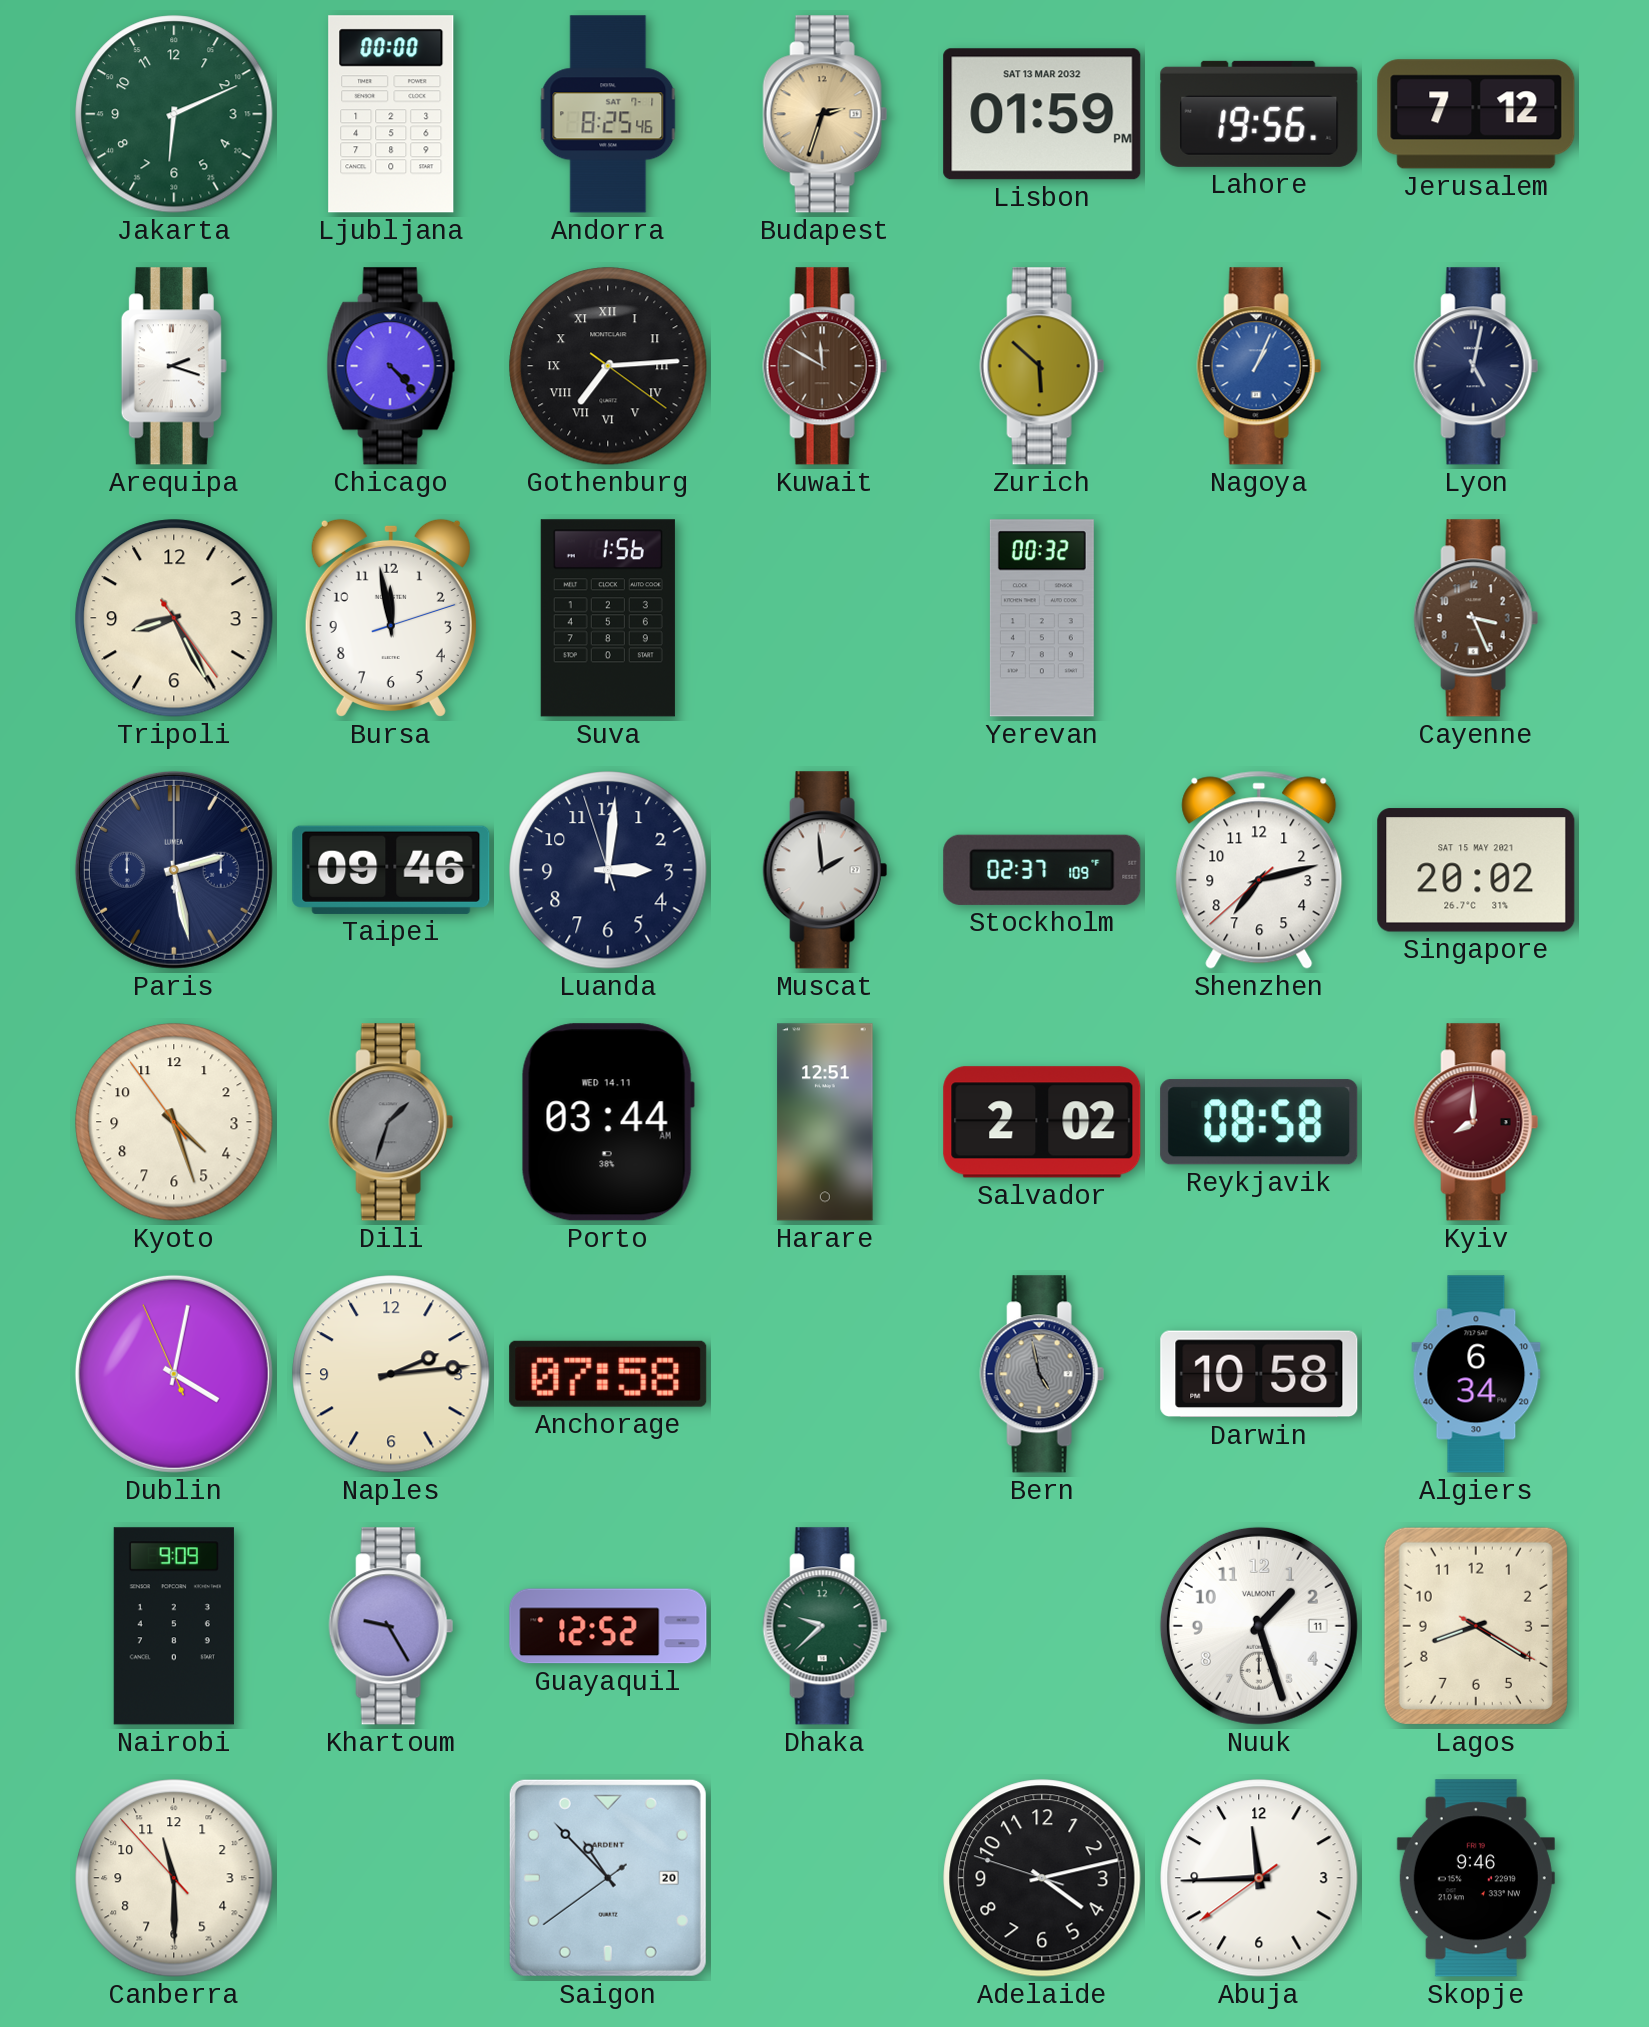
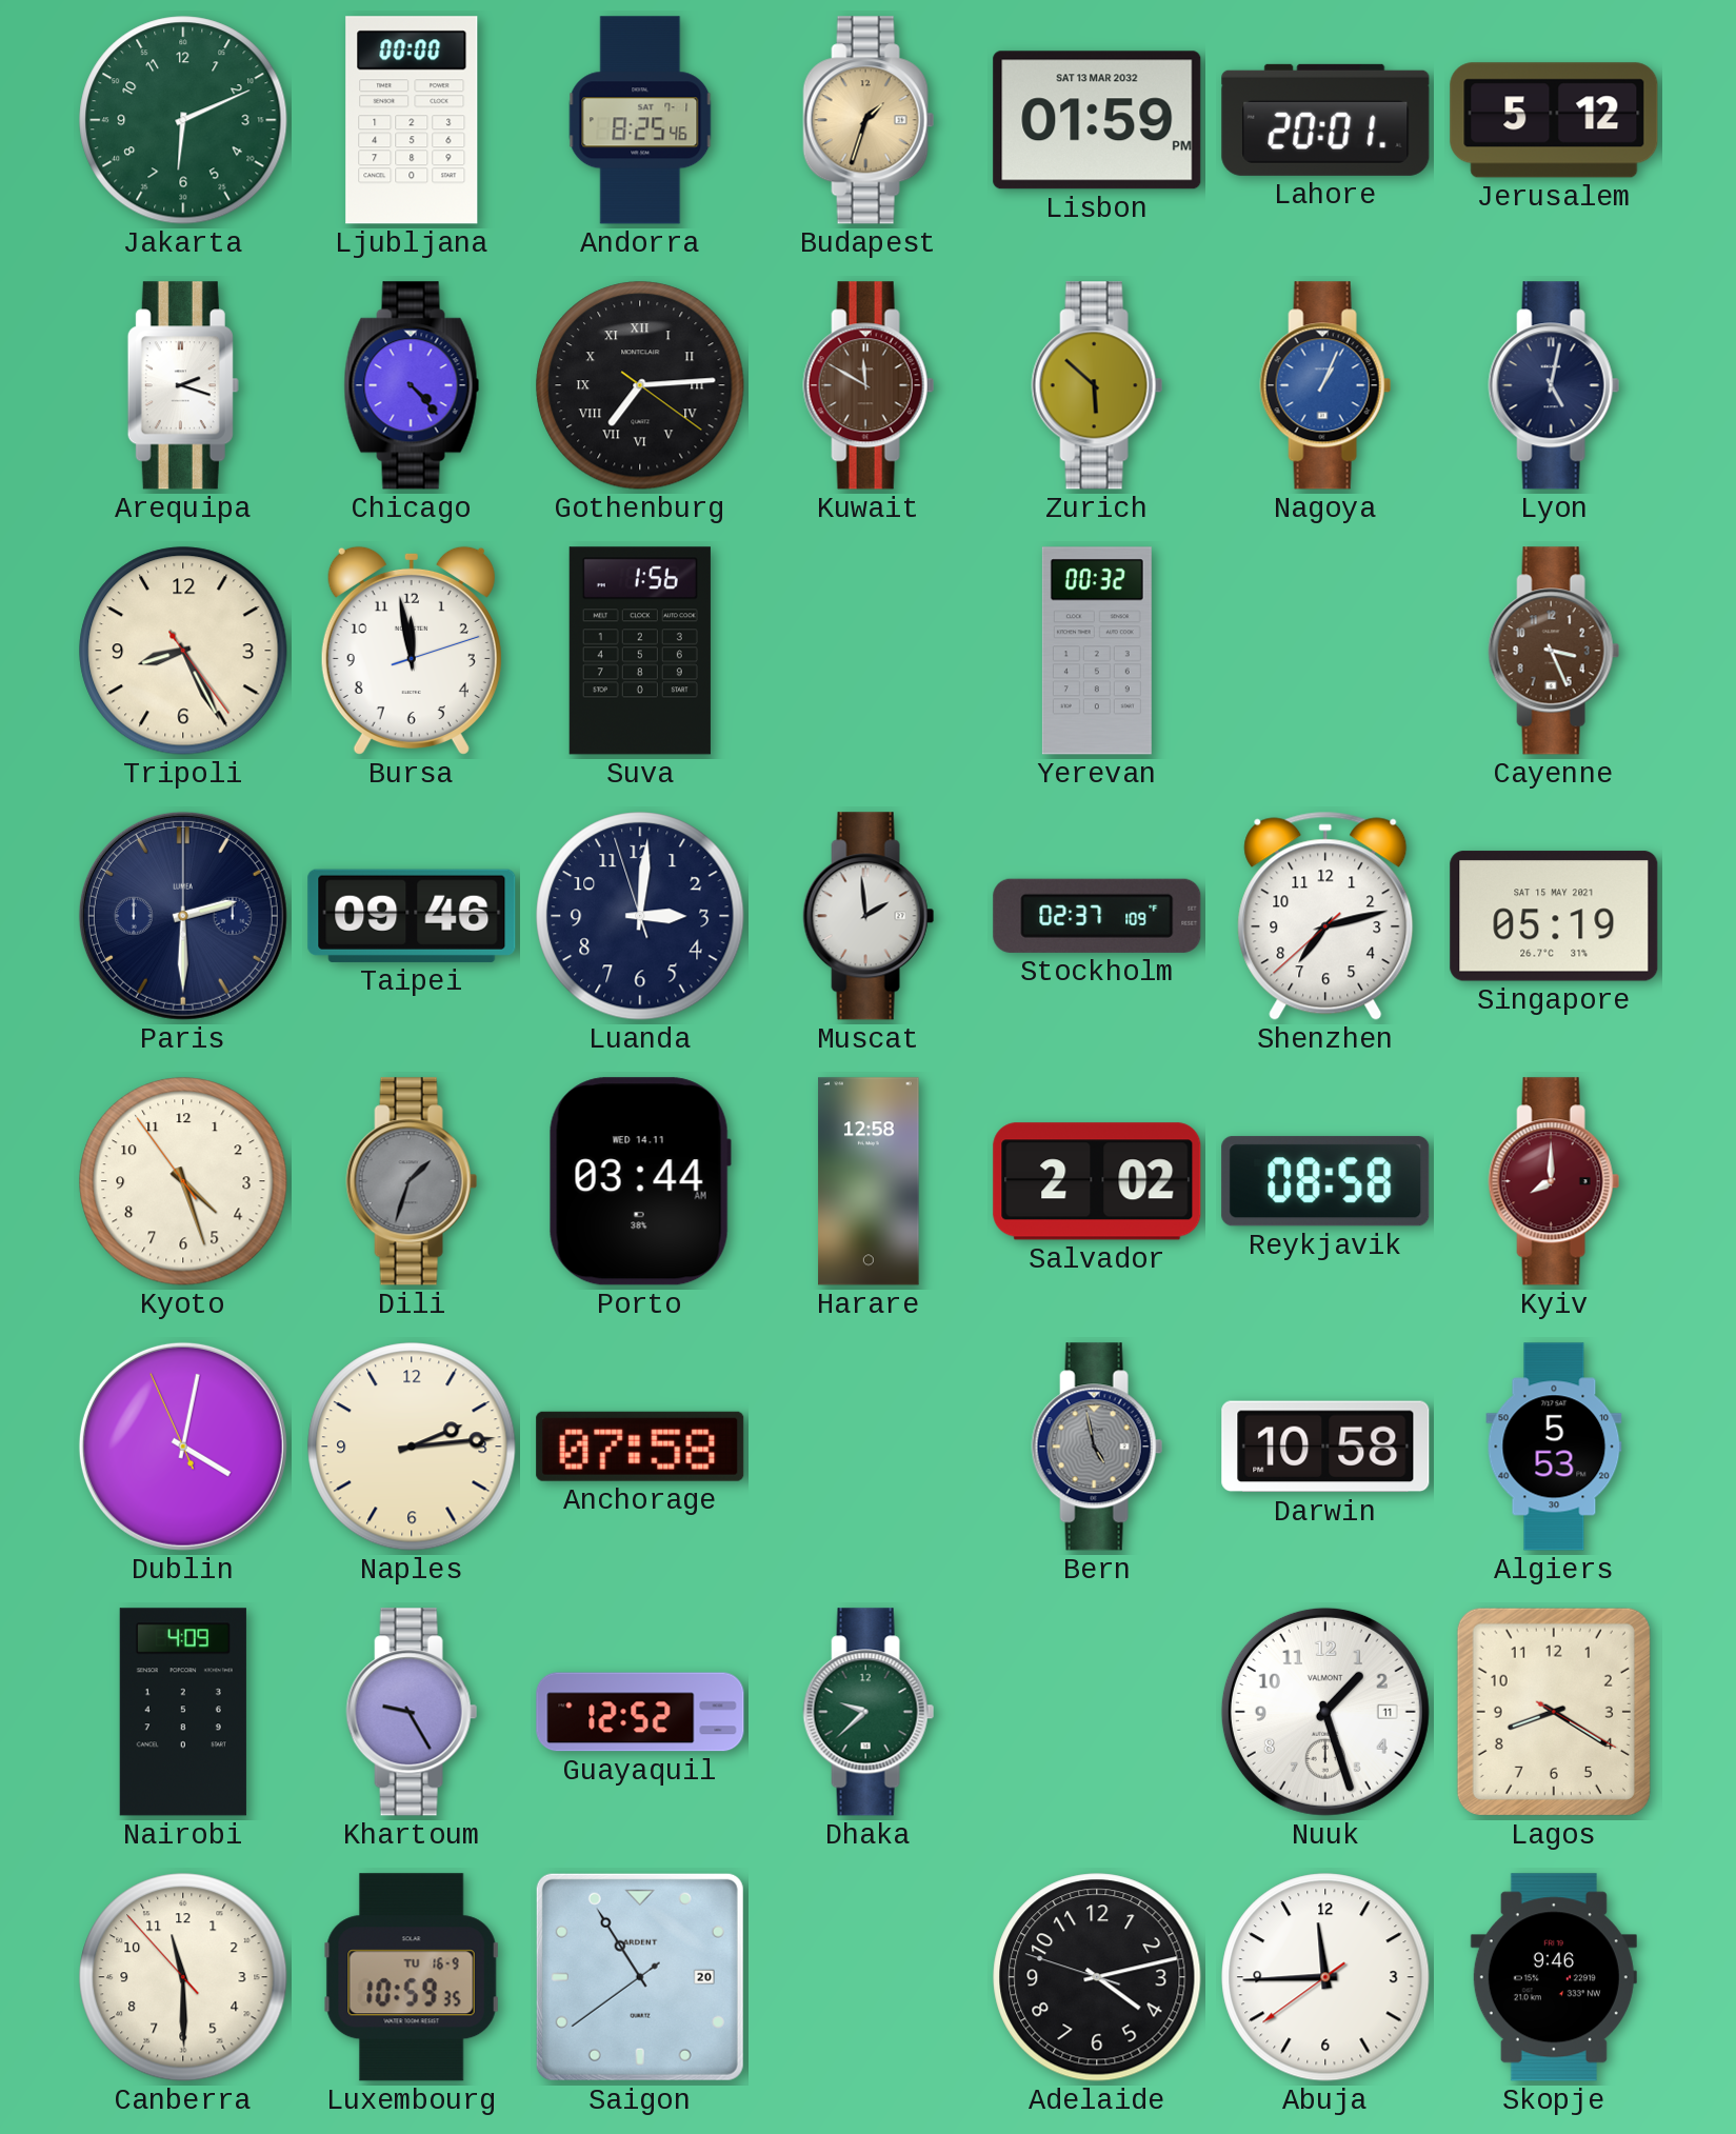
Budapest: 2:33 -> 1:33
Lahore: 19:56 -> 20:01
Jerusalem: 7:12 -> 5:12
Paris: 2:28 -> 2:30
Singapore: 20:02 -> 05:19
Harare: 12:51 -> 12:58
Algiers: 6:34 -> 5:53
Nairobi: 9:09 -> 4:09
Luxembourg: none -> 10:59
Saigon: 10:52 -> 10:54
